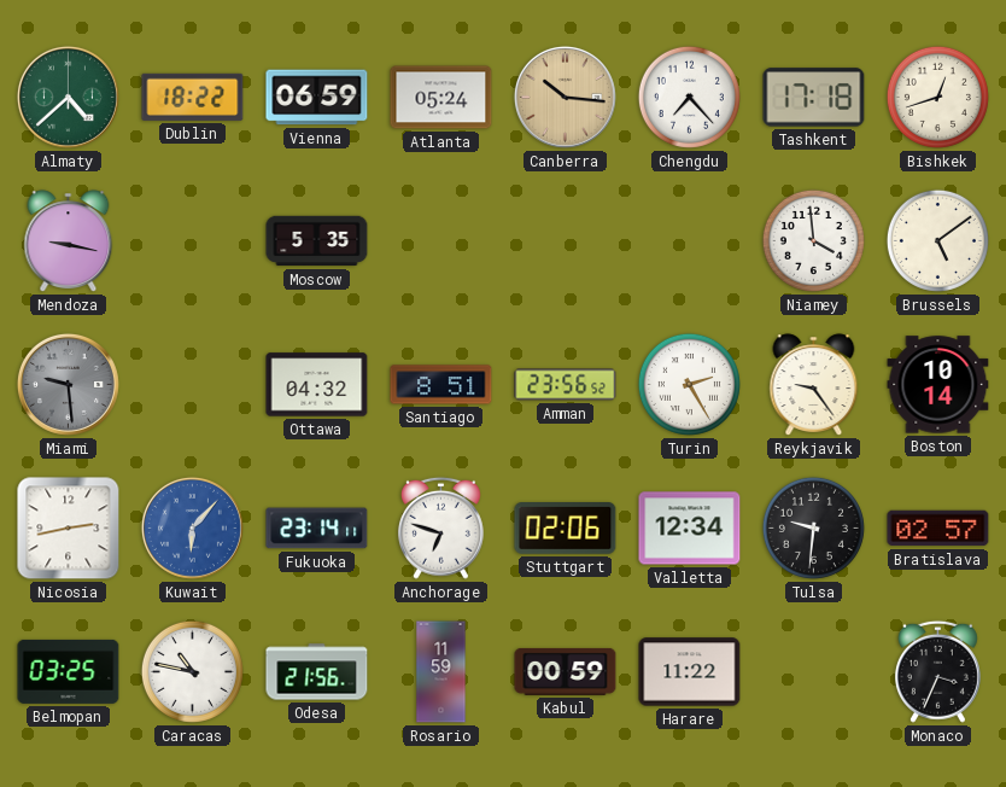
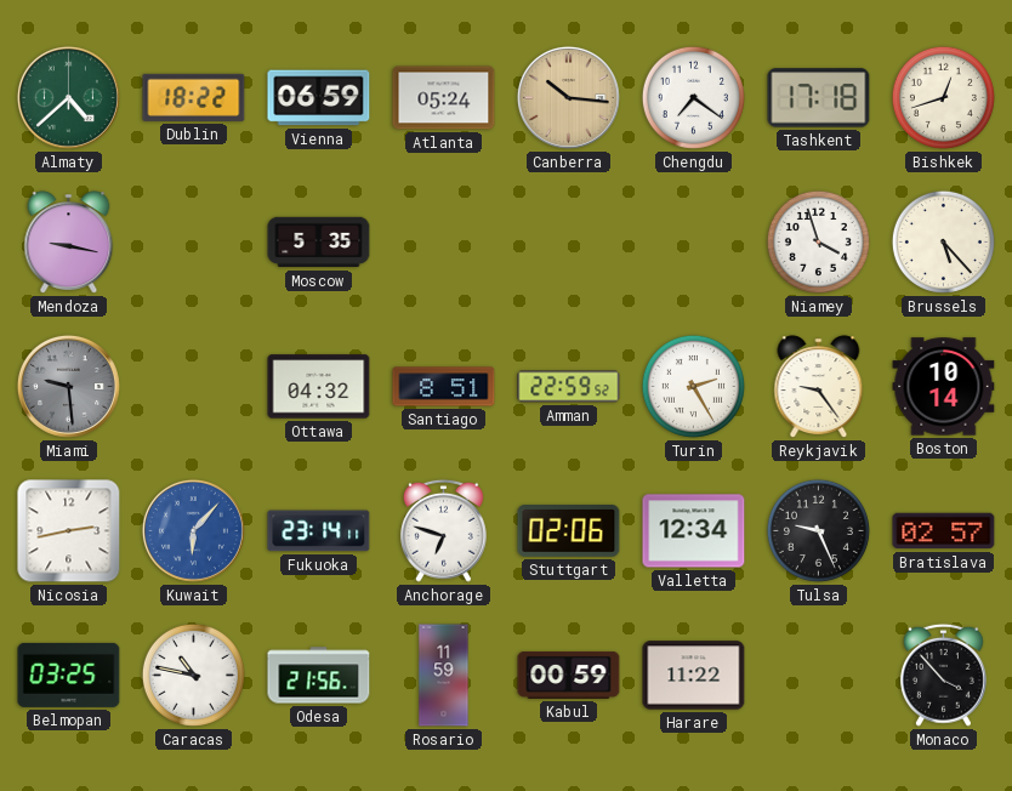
Chengdu: 7:23 -> 7:21
Niamey: 3:59 -> 3:57
Brussels: 5:09 -> 5:23
Amman: 23:56 -> 22:59
Tulsa: 9:31 -> 9:26
Monaco: 3:34 -> 3:53
